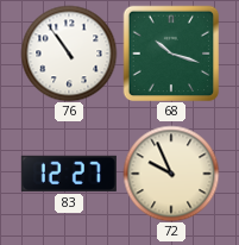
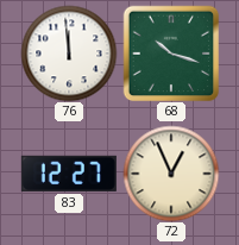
76: 10:54 -> 11:59
72: 9:56 -> 12:56
